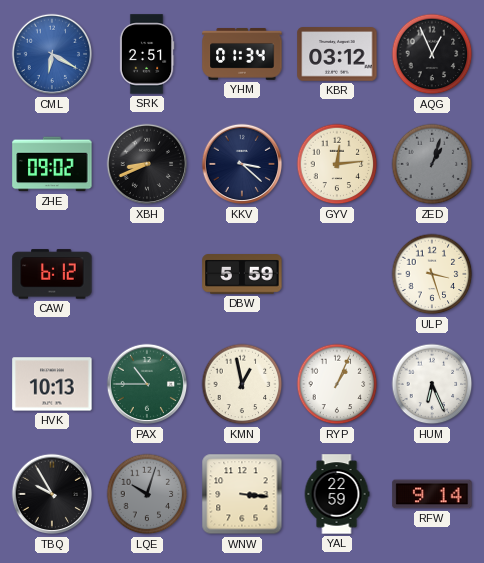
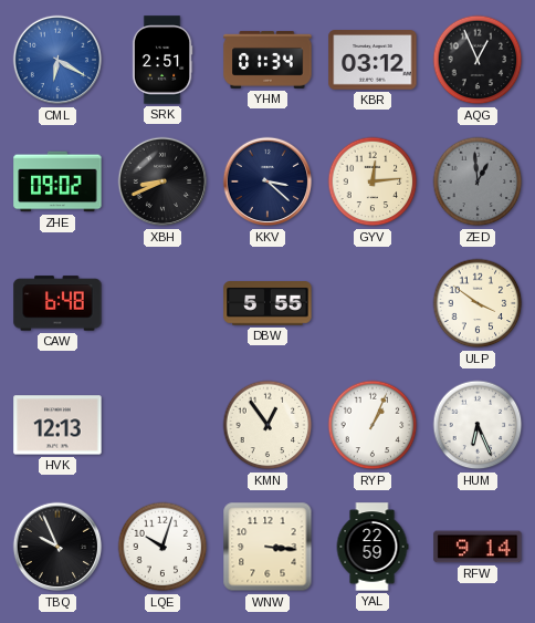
ZED: 1:03 -> 12:59
CAW: 6:12 -> 6:48
DBW: 5:59 -> 5:55
ULP: 3:27 -> 3:51
HVK: 10:13 -> 12:13
PAX: 10:45 -> none
KMN: 12:58 -> 12:54
TBQ: 9:55 -> 9:56
LQE dial: grey -> white
